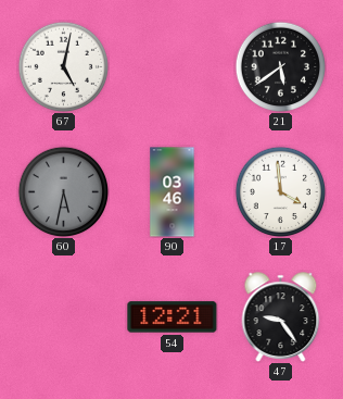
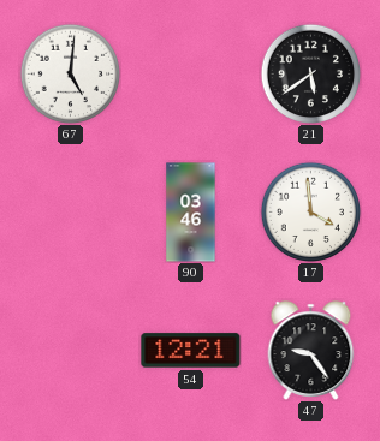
67: 5:02 -> 5:01
60: 5:32 -> none
